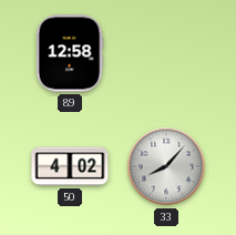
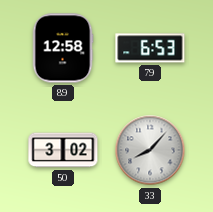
79: none -> 6:53
50: 4:02 -> 3:02
